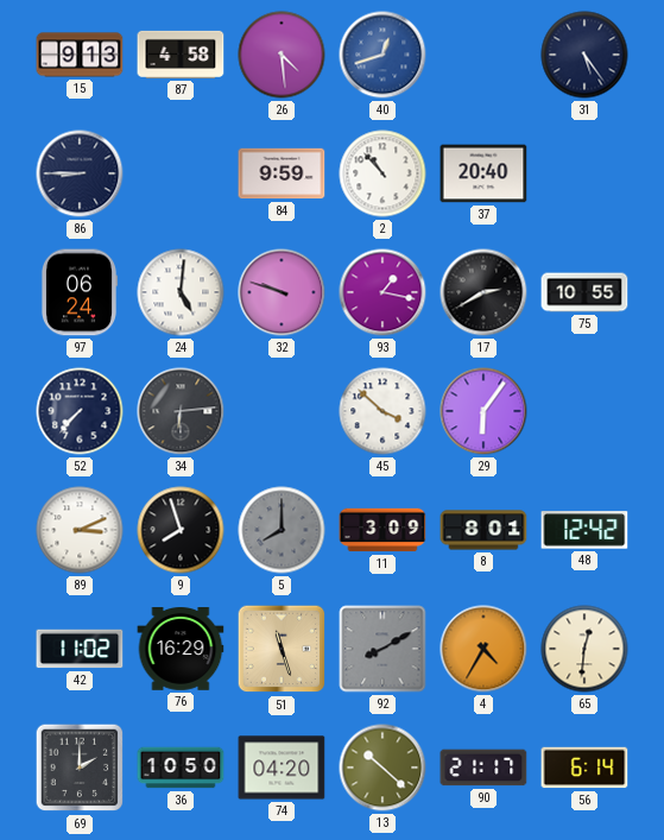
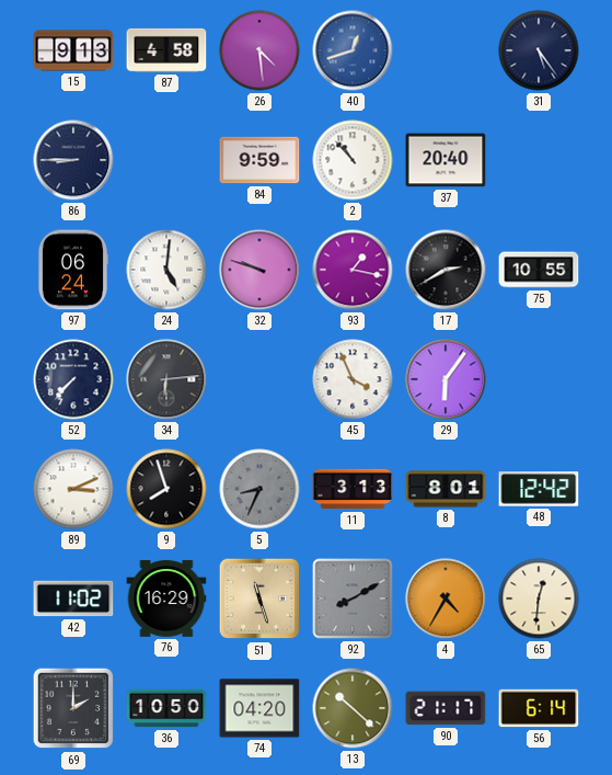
45: 3:52 -> 3:56
5: 8:00 -> 8:34
11: 3:09 -> 3:13
